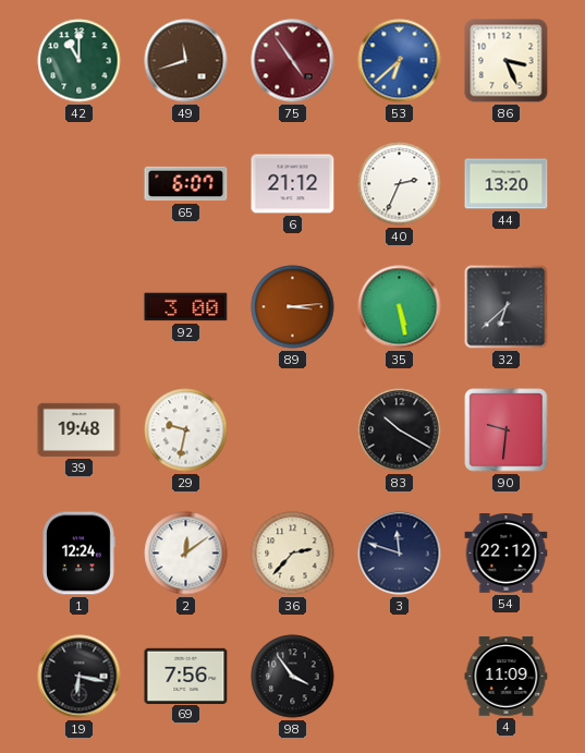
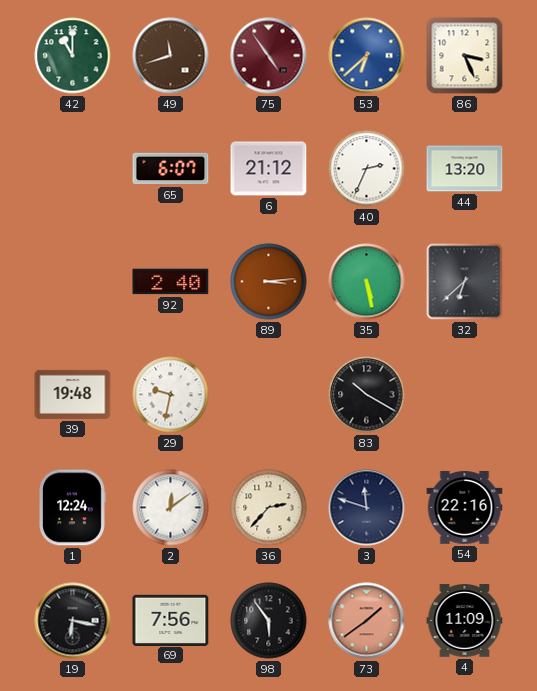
92: 3:00 -> 2:40
90: 9:31 -> none
54: 22:12 -> 22:16
98: 3:54 -> 5:54
73: none -> 1:39
